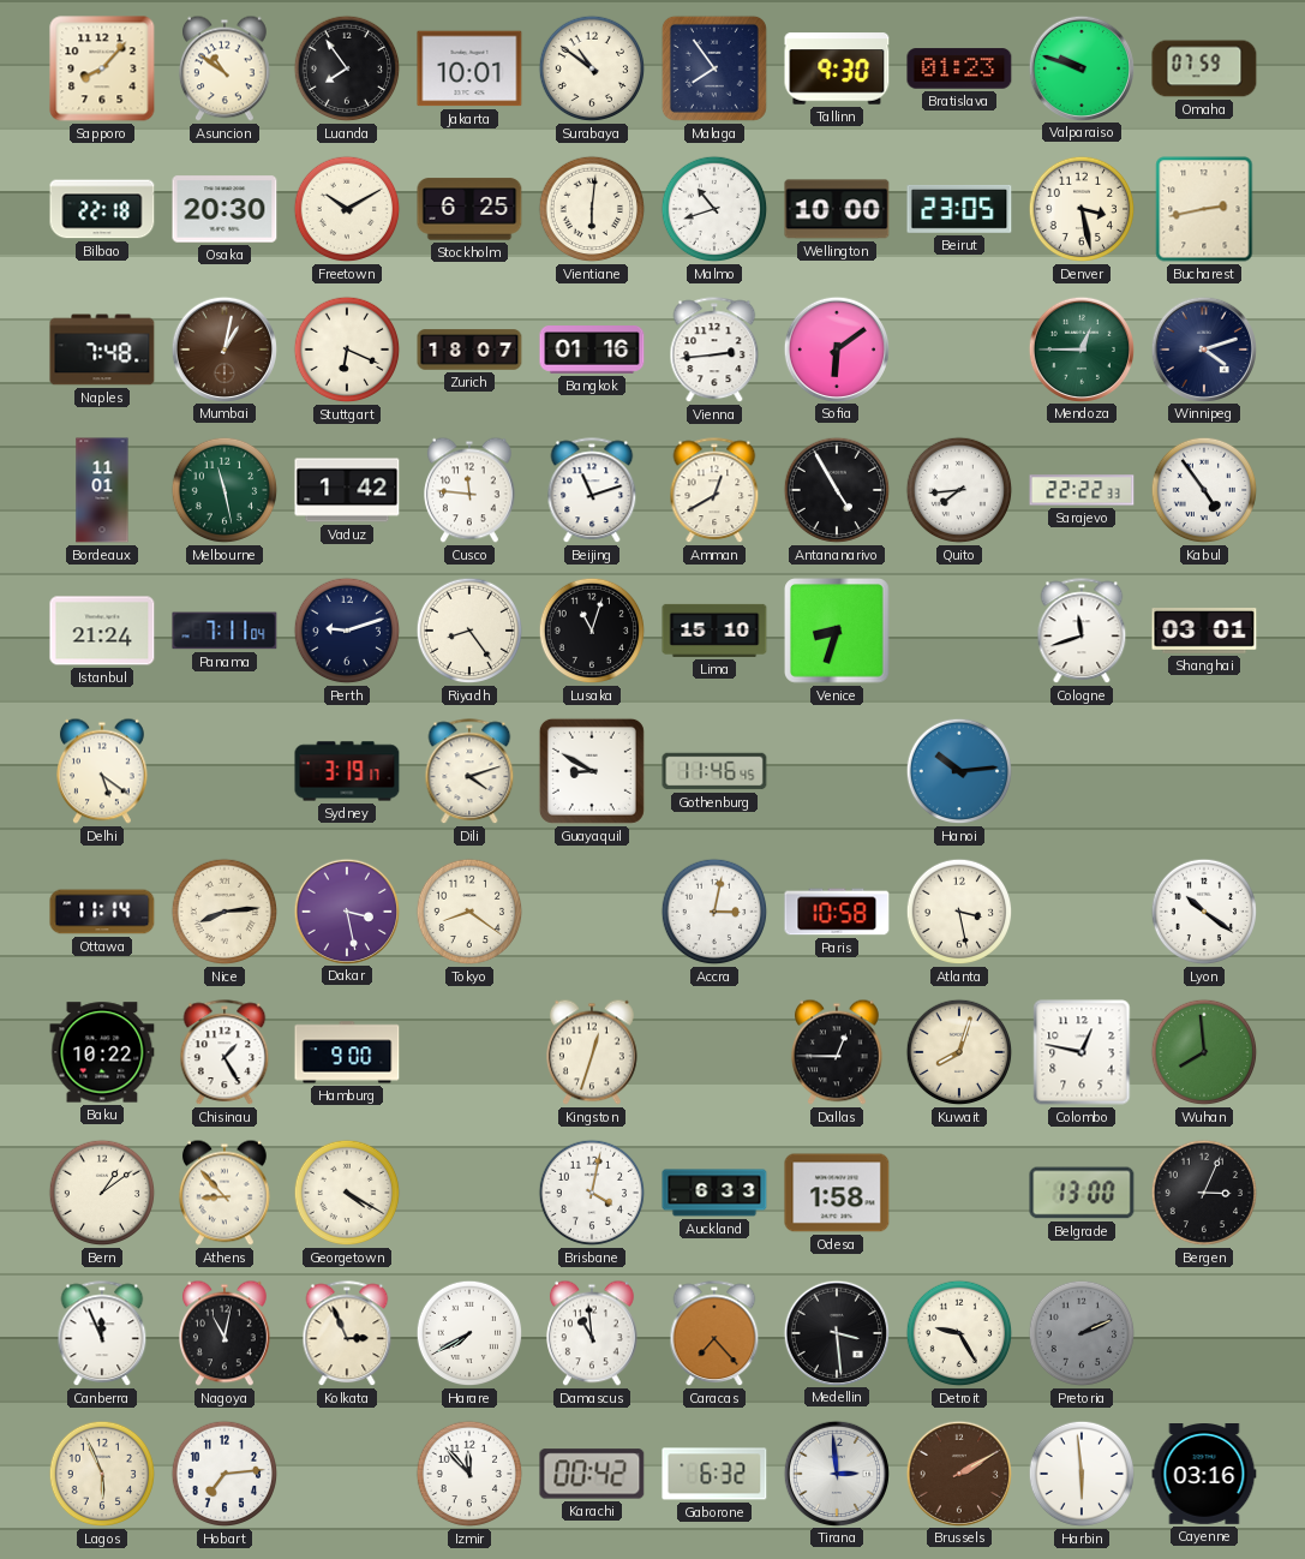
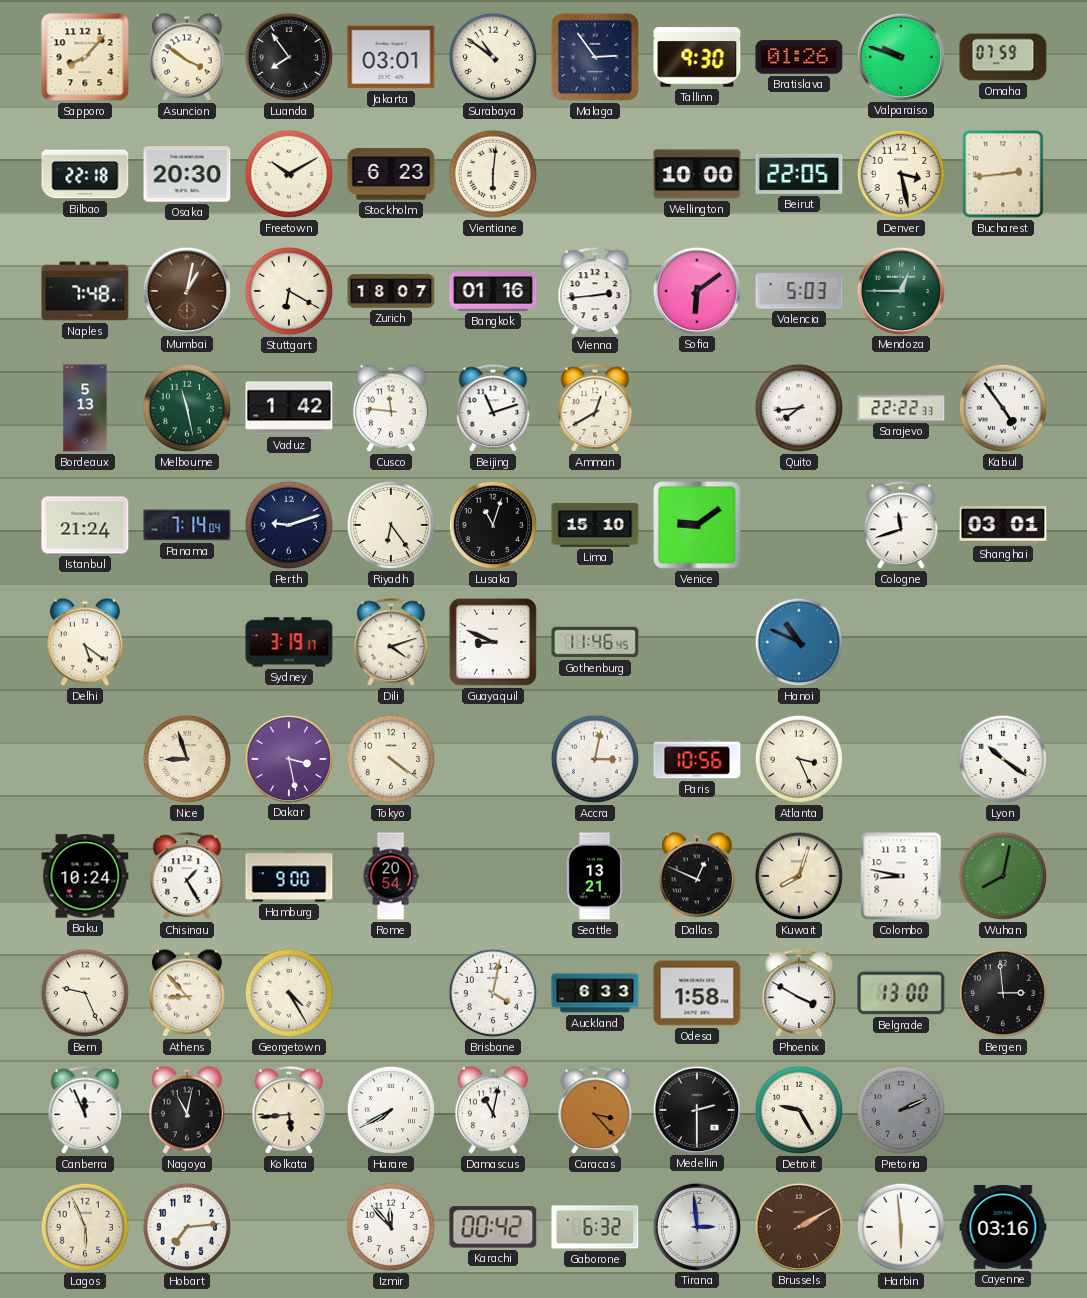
Asuncion: 10:51 -> 3:51
Jakarta: 10:01 -> 03:01
Malaga: 7:54 -> 2:54
Bratislava: 01:23 -> 01:26
Stockholm: 6:25 -> 6:23
Malmo: 10:42 -> none
Beirut: 23:05 -> 22:05
Bucharest: 2:43 -> 2:44
Stuttgart: 6:19 -> 6:20
Valencia: none -> 5:03
Winnipeg: 4:12 -> none
Bordeaux: 11:01 -> 5:13
Antananarivo: 4:55 -> none
Panama: 7:11 -> 7:14
Riyadh: 8:24 -> 6:24
Venice: 8:33 -> 9:09
Guayaquil: 8:50 -> 8:49
Hanoi: 10:14 -> 10:49
Ottawa: 11:14 -> none
Nice: 8:14 -> 8:57
Tokyo: 8:21 -> 4:21
Paris: 10:58 -> 10:56
Atlanta: 3:28 -> 3:26
Baku: 10:22 -> 10:24
Rome: none -> 20:54
Kingston: 12:33 -> none
Seattle: none -> 13:21
Dallas: 12:45 -> 12:49
Colombo: 12:47 -> 8:47
Wuhan: 7:59 -> 8:02
Bern: 1:09 -> 9:26
Georgetown: 4:20 -> 4:25
Phoenix: none -> 3:50
Bergen: 3:04 -> 2:59
Kolkata: 2:56 -> 5:44
Damascus: 10:59 -> 11:02
Caracas: 7:23 -> 3:23
Medellin: 3:29 -> 2:30
